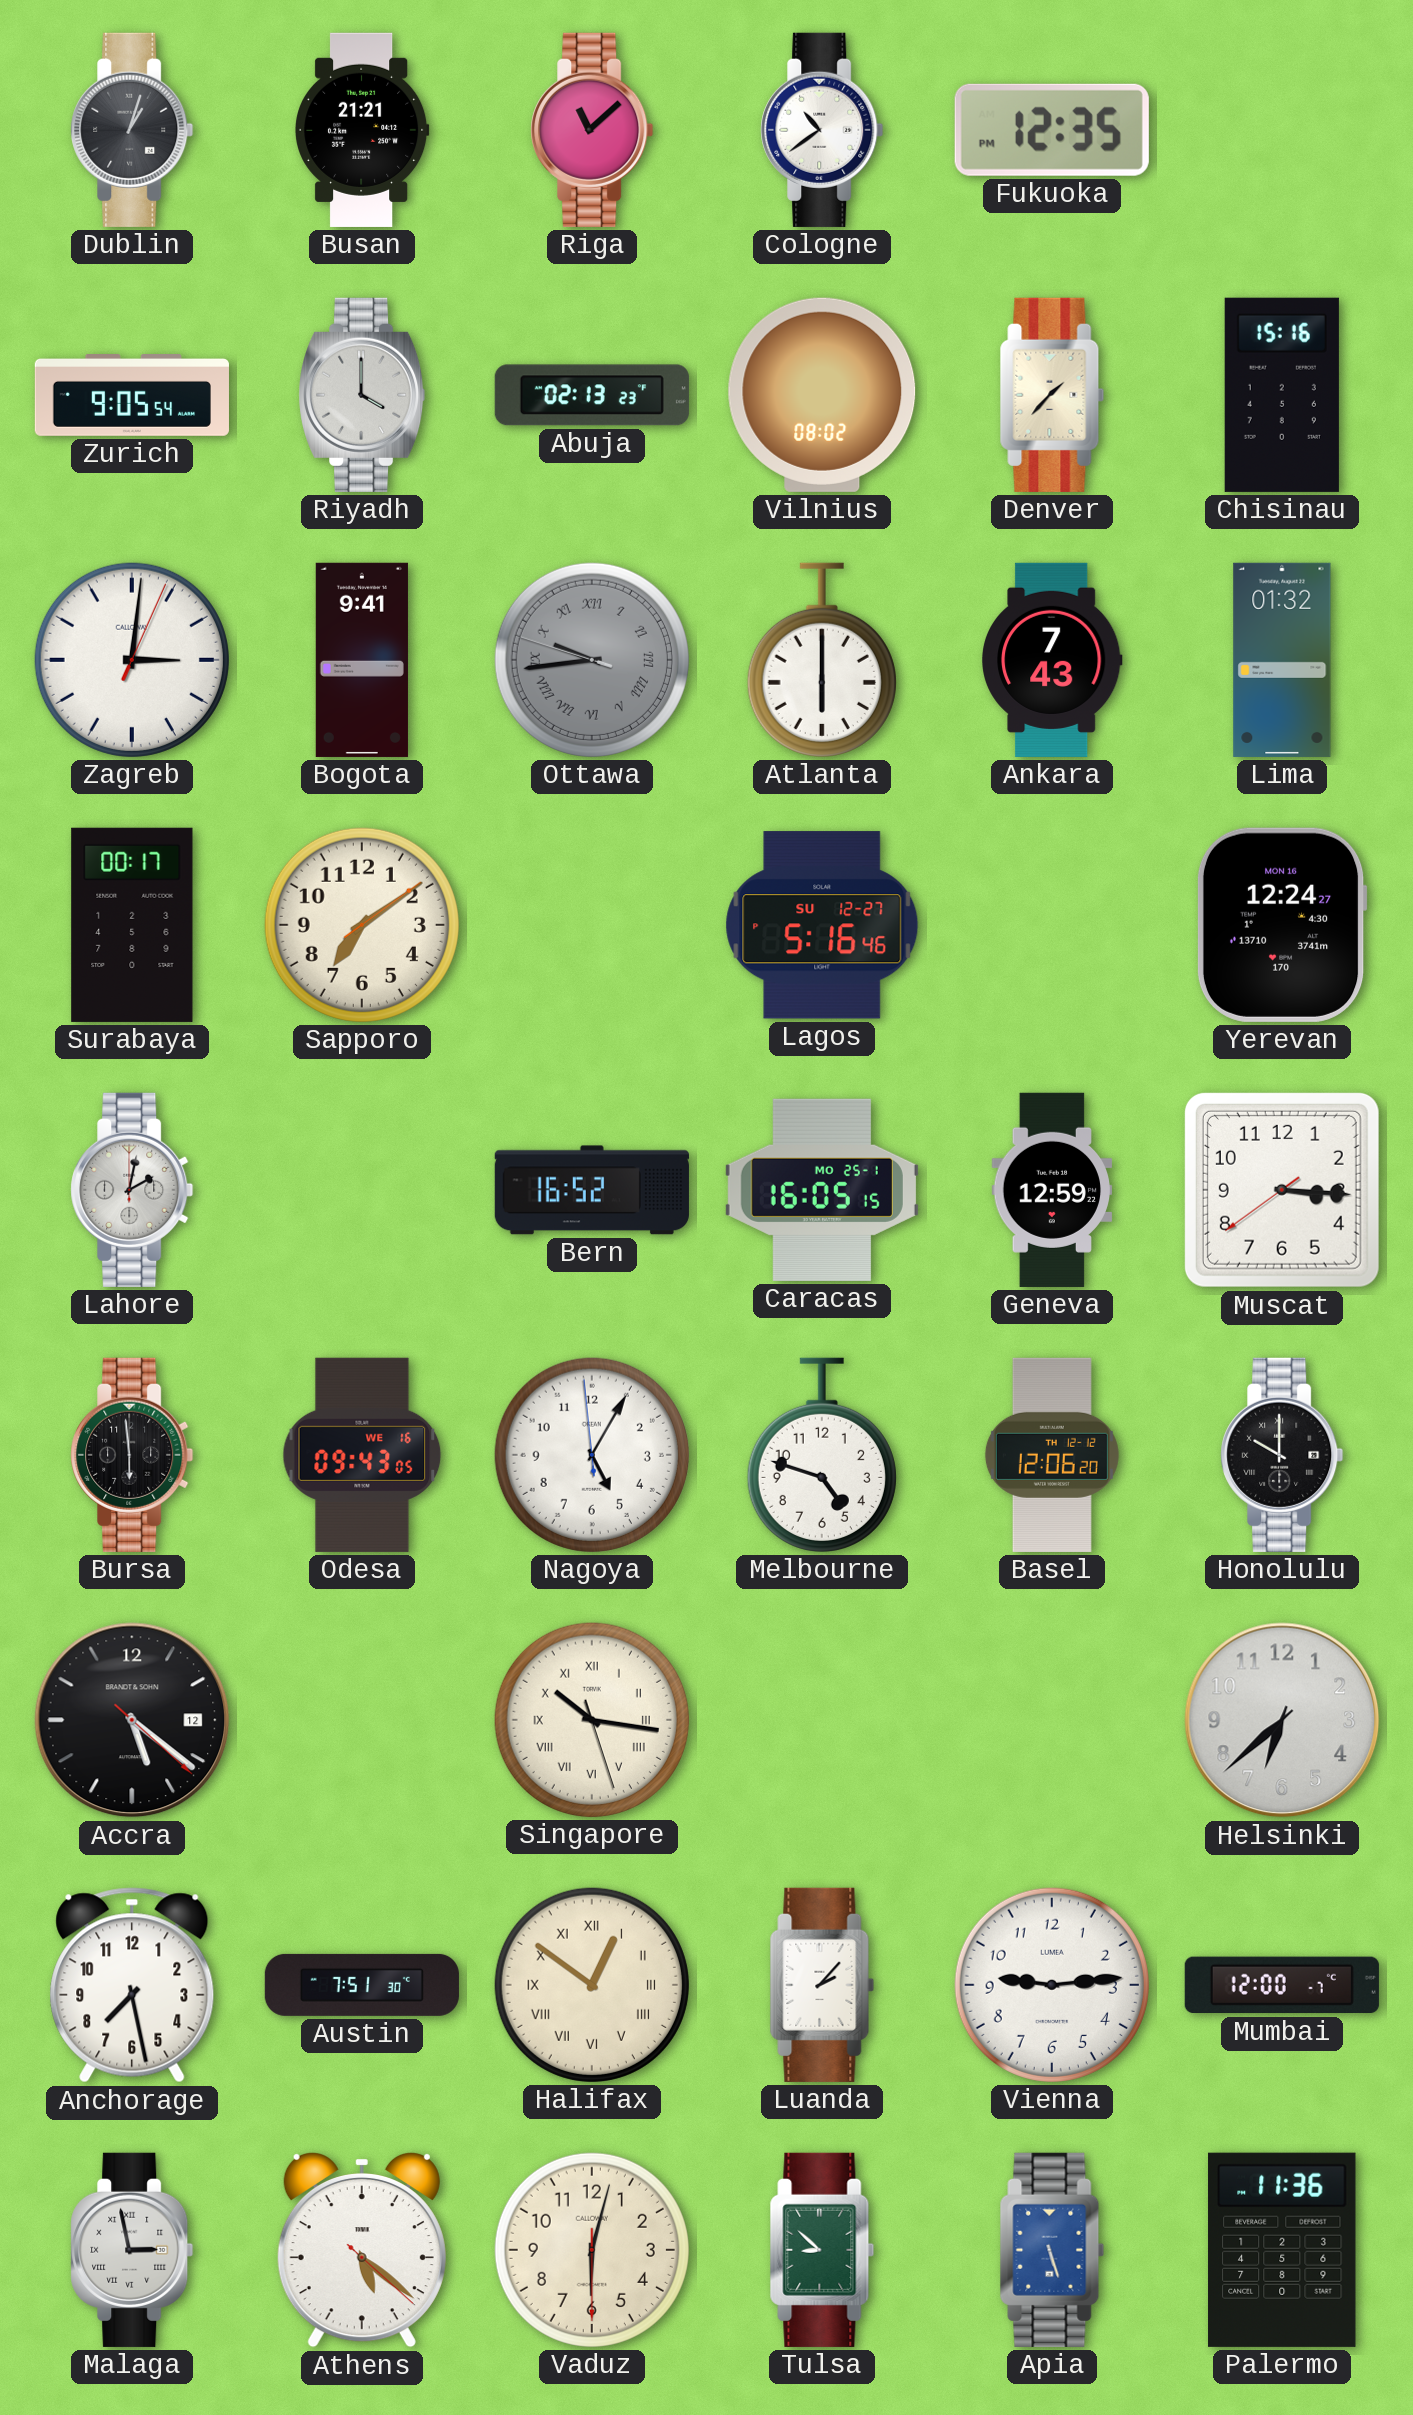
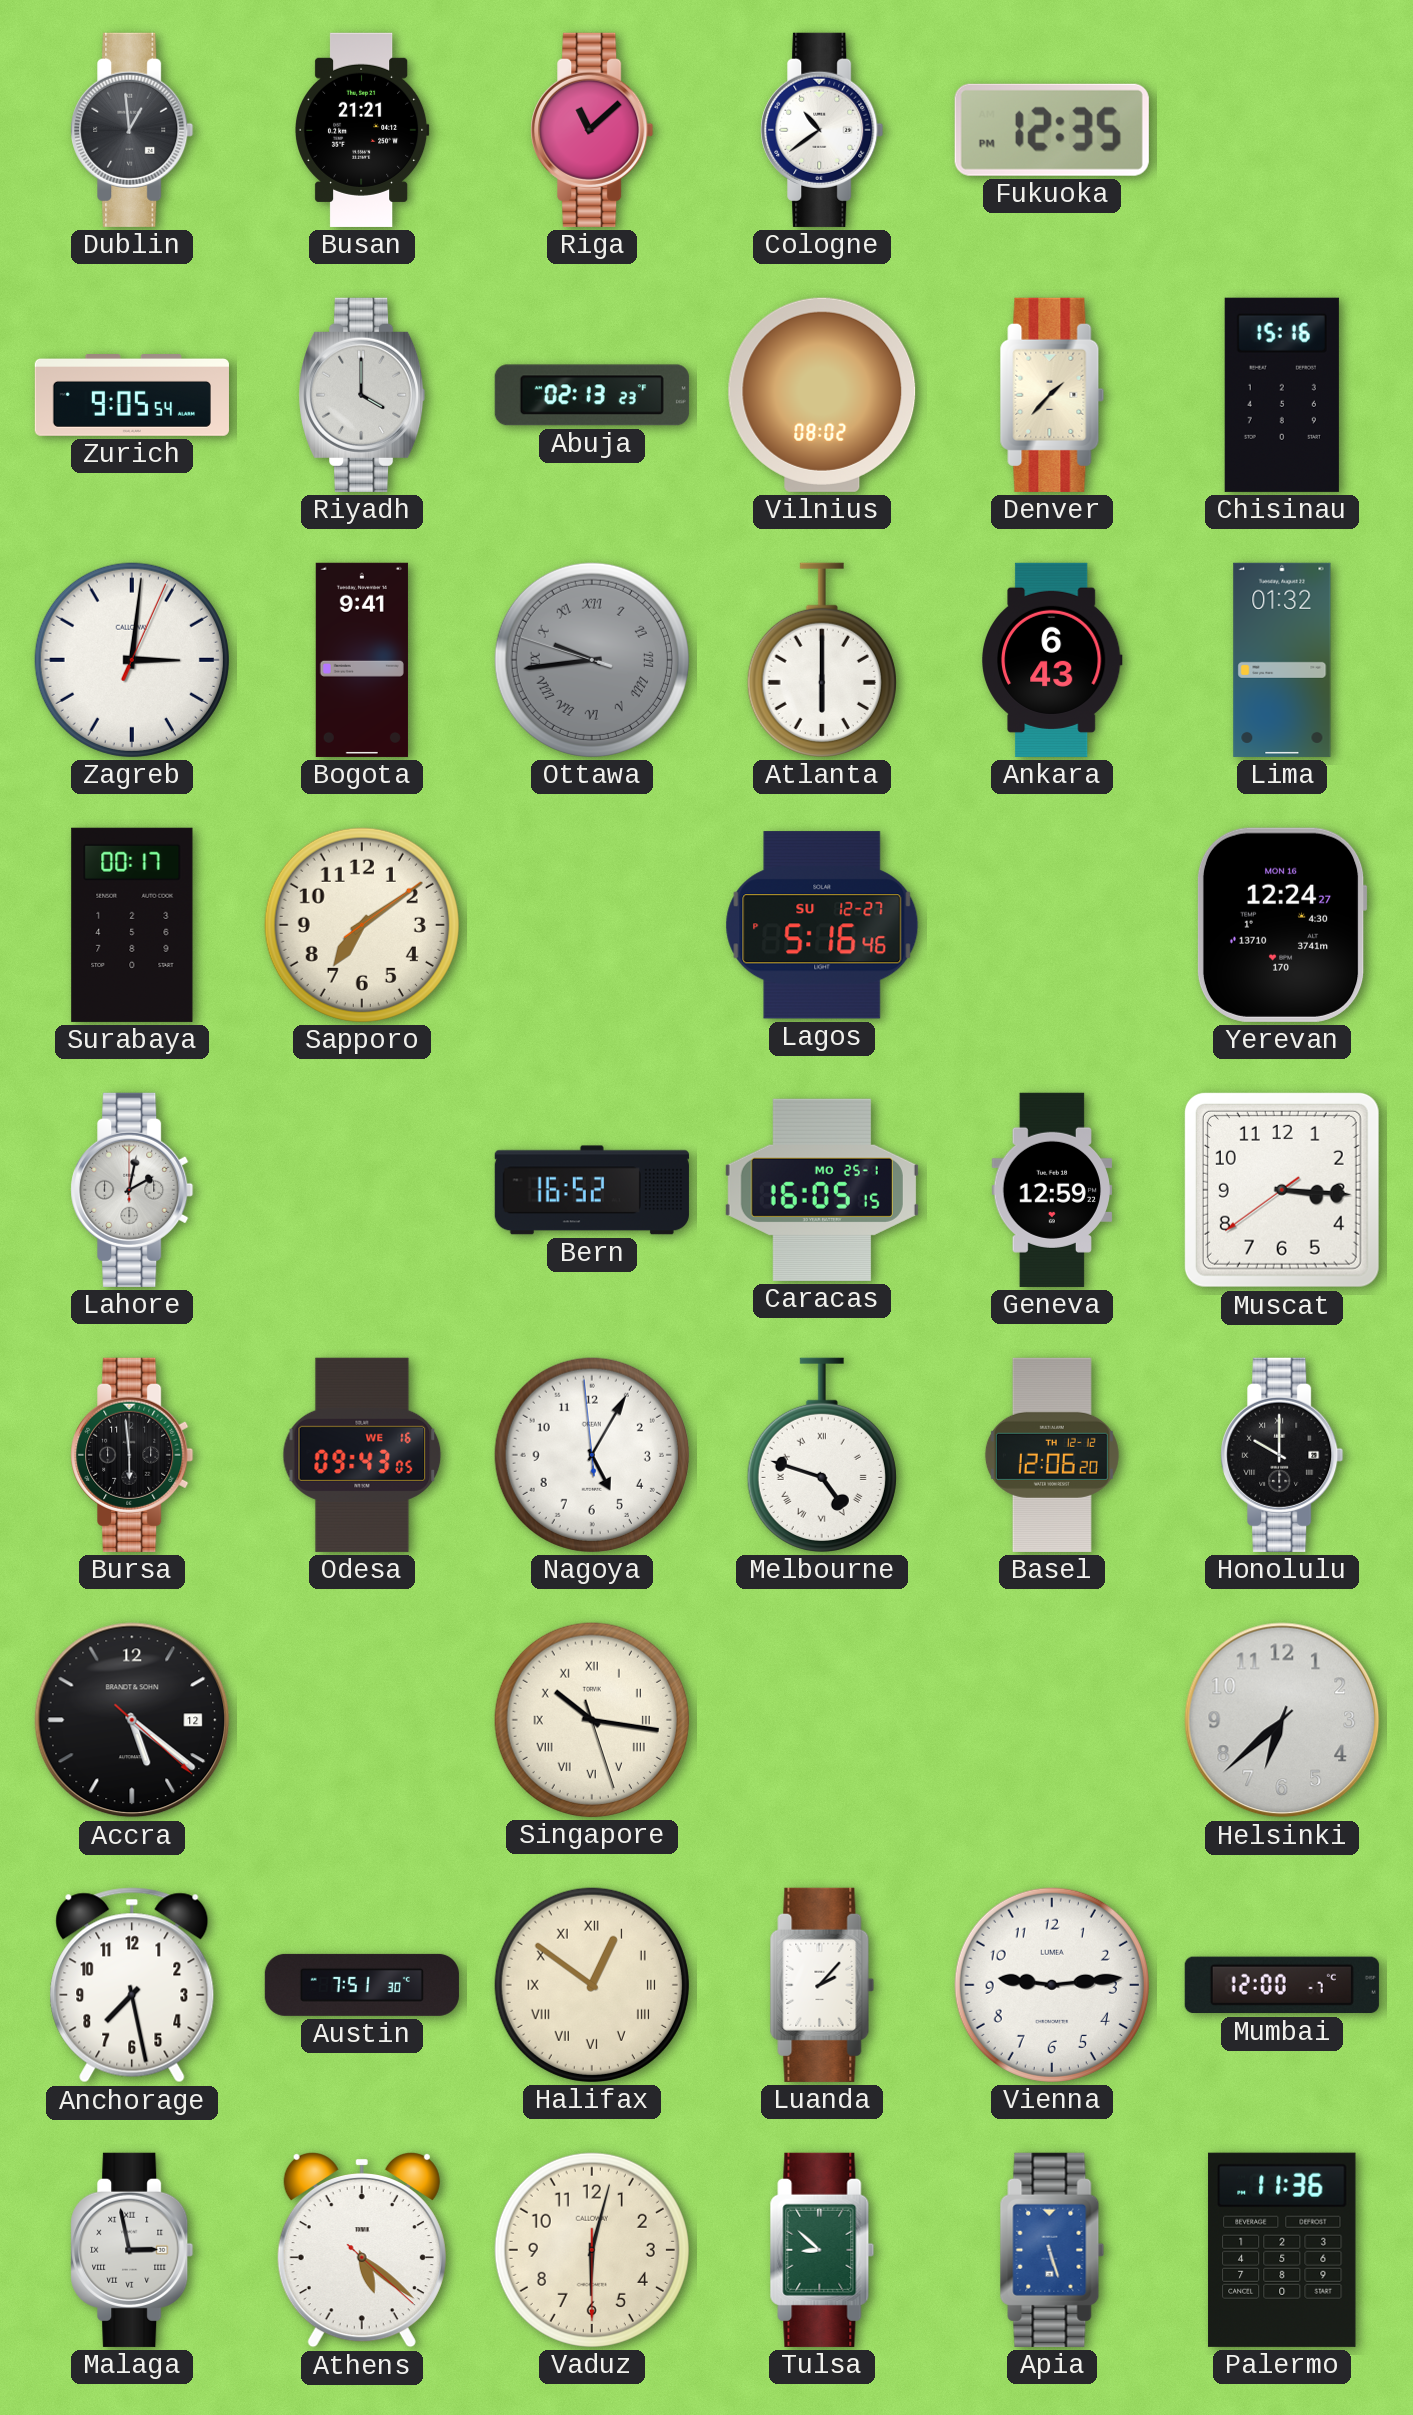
Dublin: 1:03 -> 12:59
Ankara: 7:43 -> 6:43
Melbourne numerals: Arabic -> Roman
